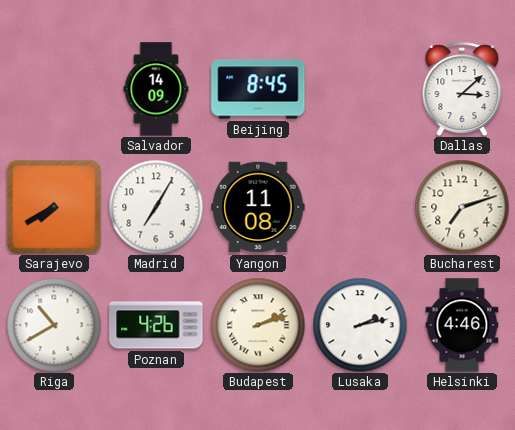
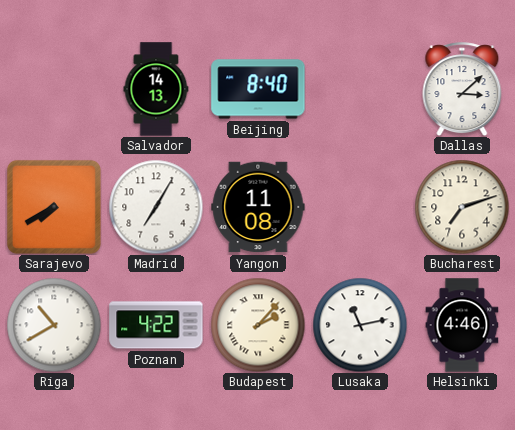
Salvador: 14:09 -> 14:13
Beijing: 8:45 -> 8:40
Poznan: 4:26 -> 4:22
Budapest: 2:12 -> 2:07
Lusaka: 2:13 -> 11:13
